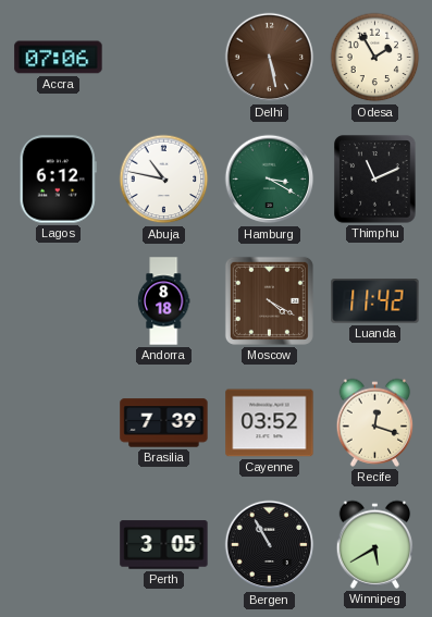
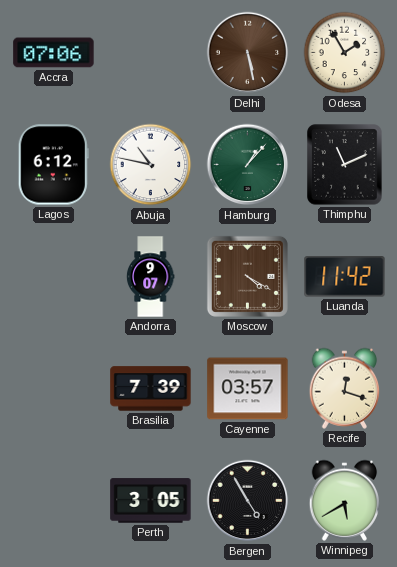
Hamburg: 3:20 -> 1:07
Andorra: 8:18 -> 9:07
Cayenne: 03:52 -> 03:57
Bergen: 10:55 -> 4:55
